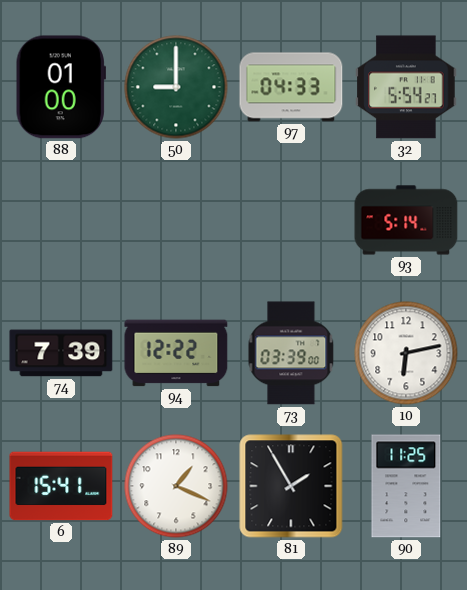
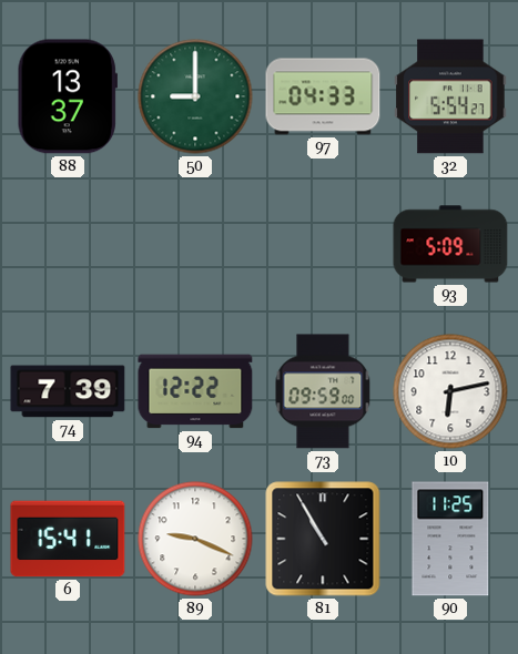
88: 01:00 -> 13:37
93: 5:14 -> 5:09
73: 03:39 -> 09:59
89: 1:19 -> 9:19
81: 1:55 -> 10:55
